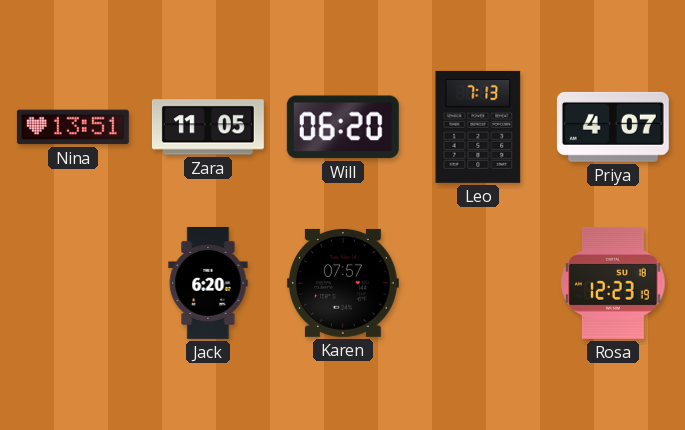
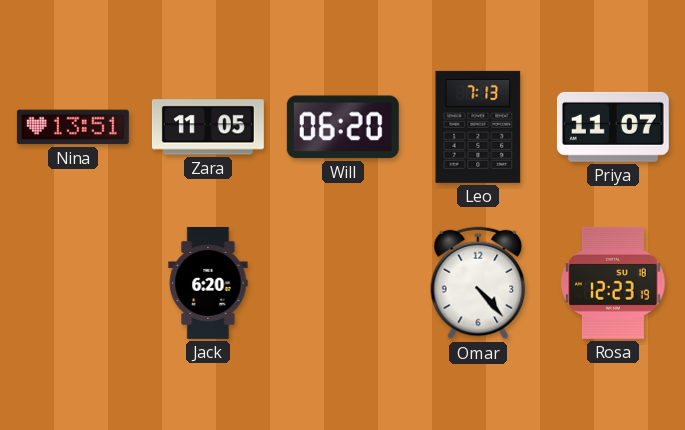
Priya: 4:07 -> 11:07
Karen: 07:57 -> none
Omar: none -> 4:23
